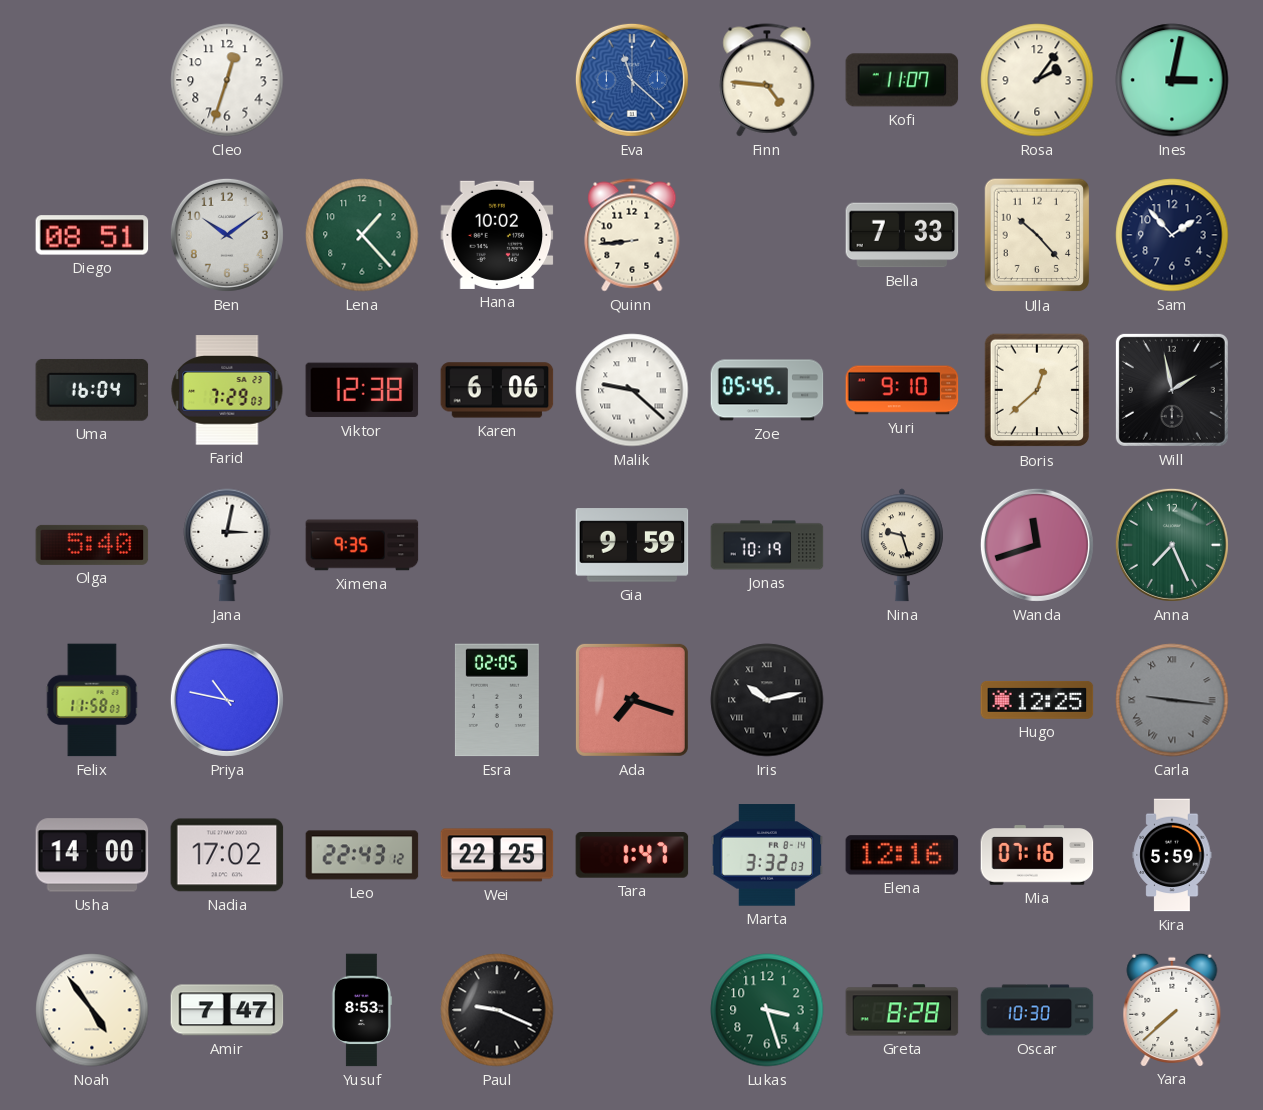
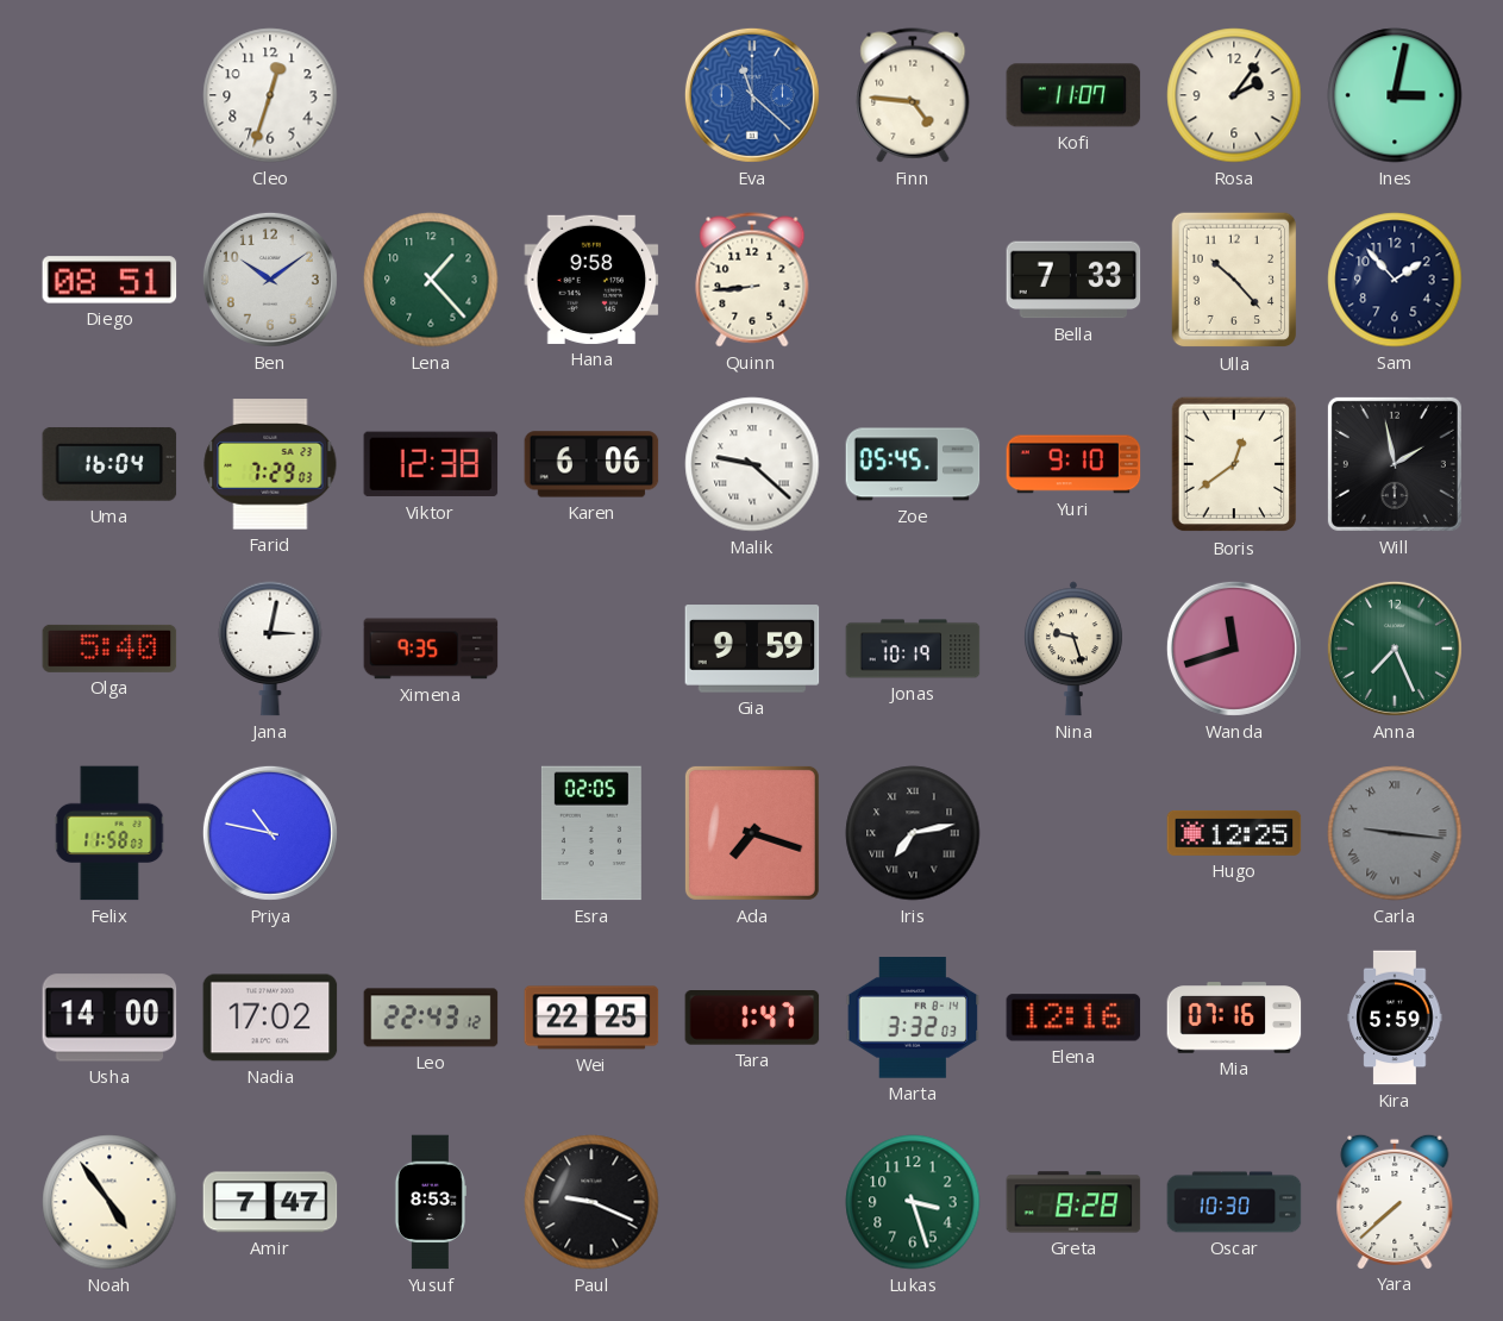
Hana: 10:02 -> 9:58
Boris: 12:38 -> 12:39
Iris: 10:13 -> 7:13
